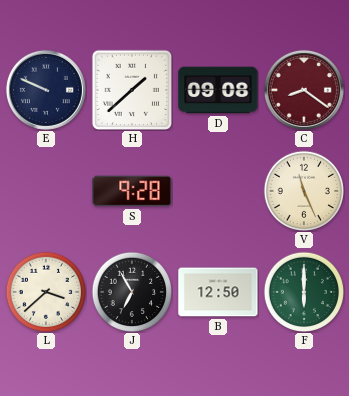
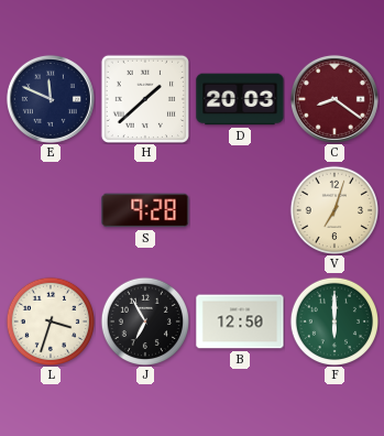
E: 9:49 -> 11:49
D: 09:08 -> 20:03
V: 11:26 -> 7:03
L: 3:38 -> 3:33
